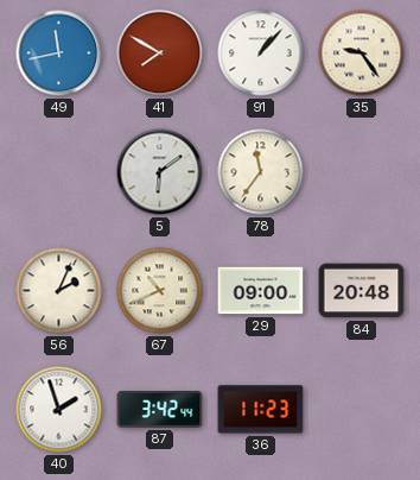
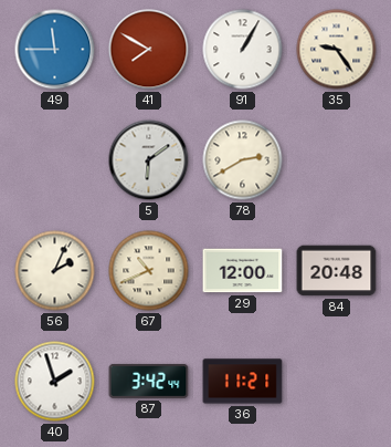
49: 11:43 -> 11:45
91: 1:07 -> 1:05
78: 11:36 -> 2:40
29: 09:00 -> 12:00
36: 11:23 -> 11:21
